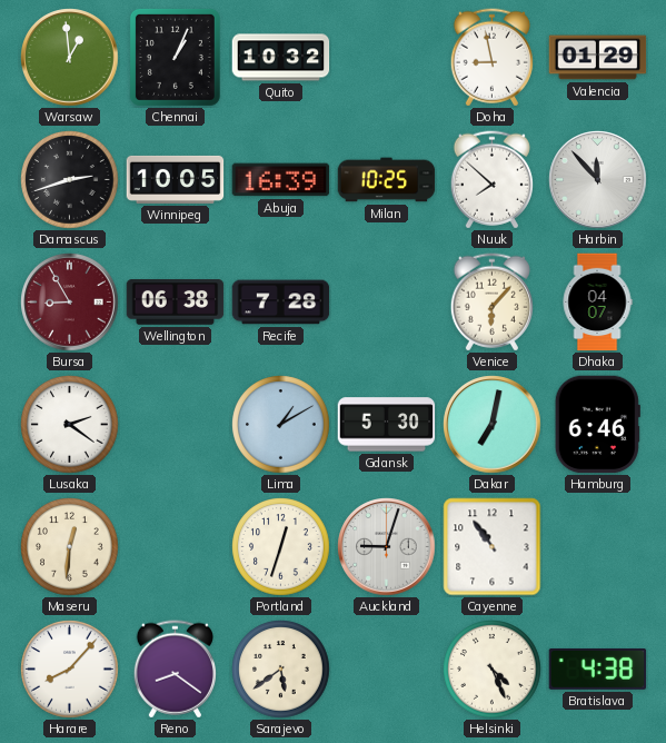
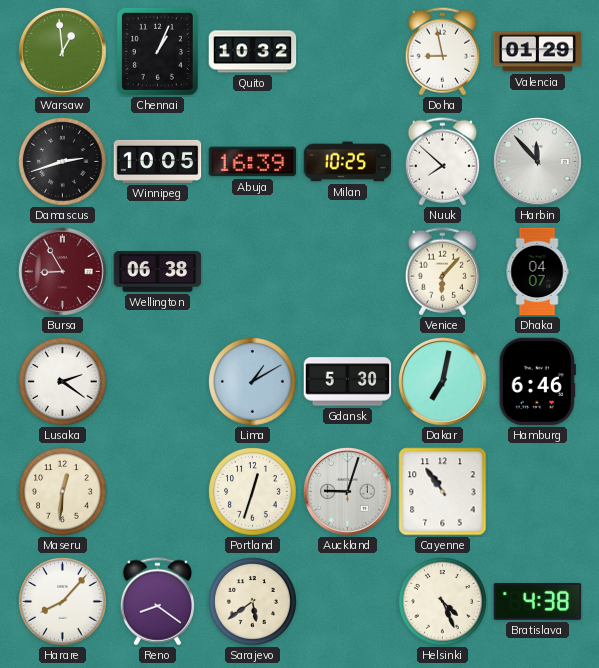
Recife: 7:28 -> none
